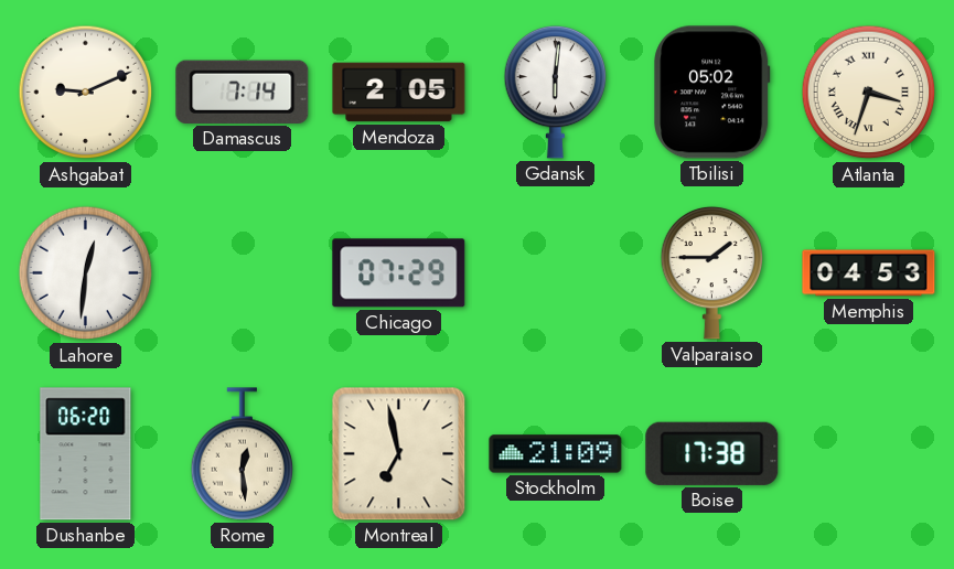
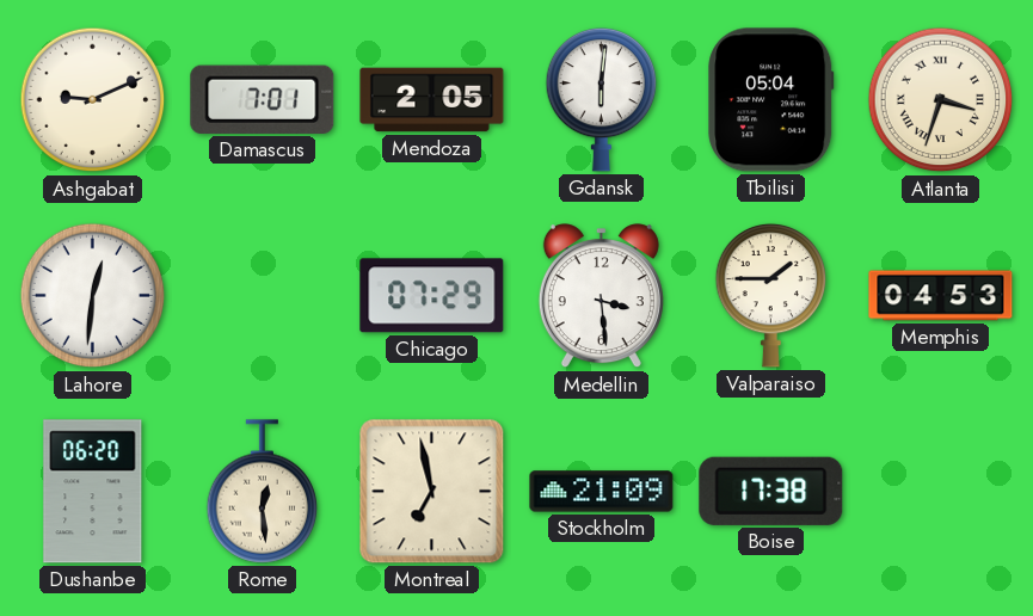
Damascus: 7:14 -> 7:01
Tbilisi: 05:02 -> 05:04
Medellin: none -> 3:29
